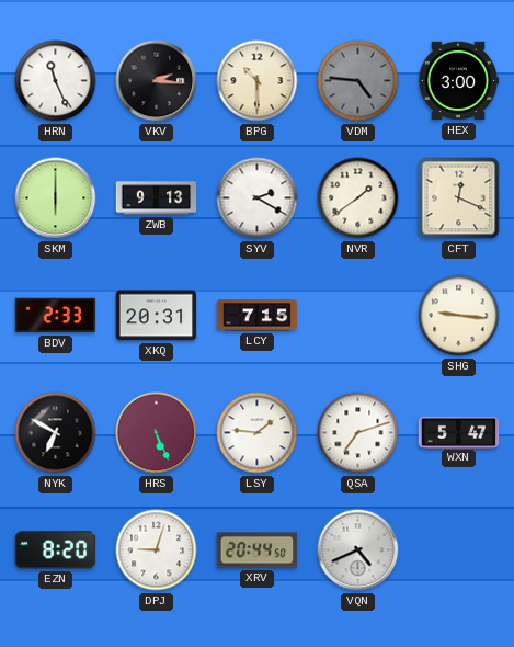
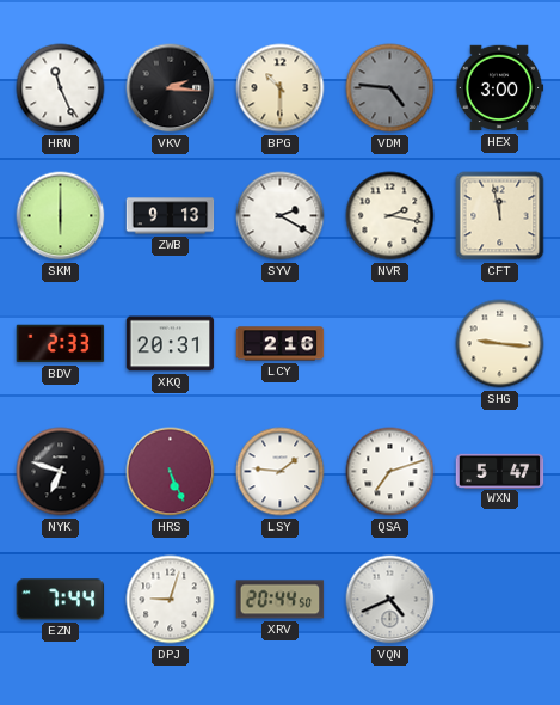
NVR: 1:39 -> 2:17
CFT: 12:19 -> 11:58
LCY: 7:15 -> 2:16
NYK: 6:50 -> 6:48
EZN: 8:20 -> 7:44
